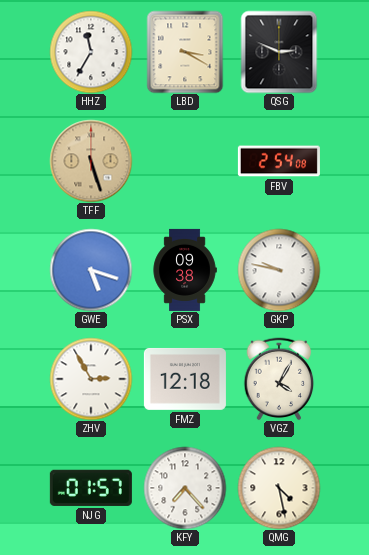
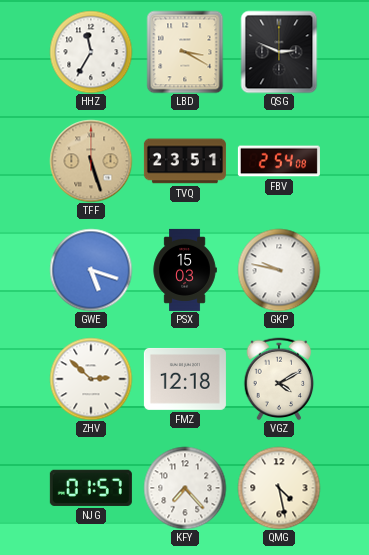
TVQ: none -> 23:51
PSX: 09:38 -> 15:03
ZHV: 2:55 -> 2:52
VGZ: 4:05 -> 4:10
